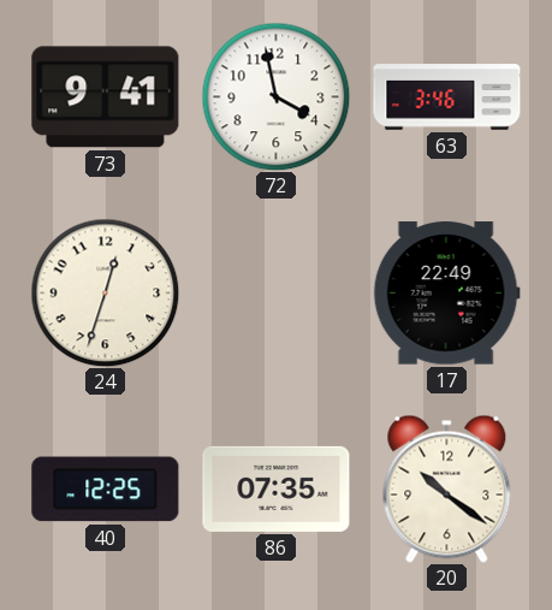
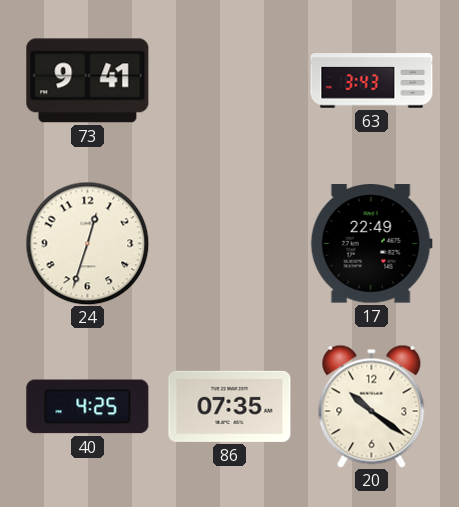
72: 3:58 -> none
63: 3:46 -> 3:43
40: 12:25 -> 4:25
